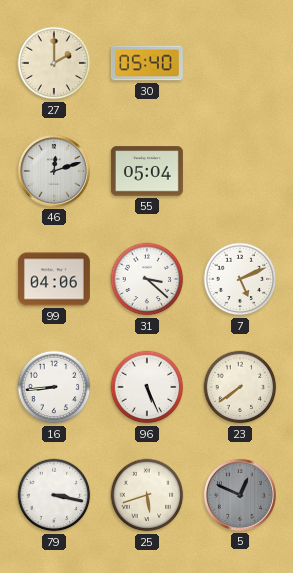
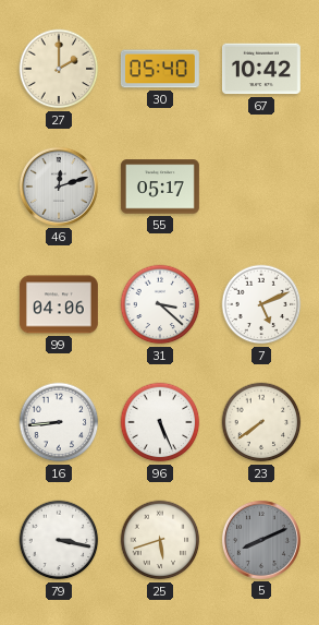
67: none -> 10:42
55: 05:04 -> 05:17
5: 12:49 -> 8:11
